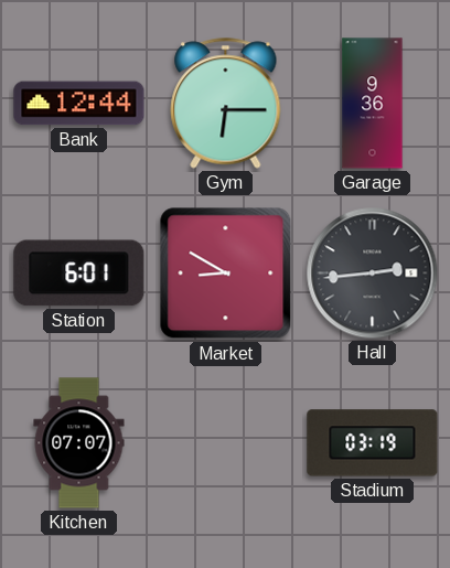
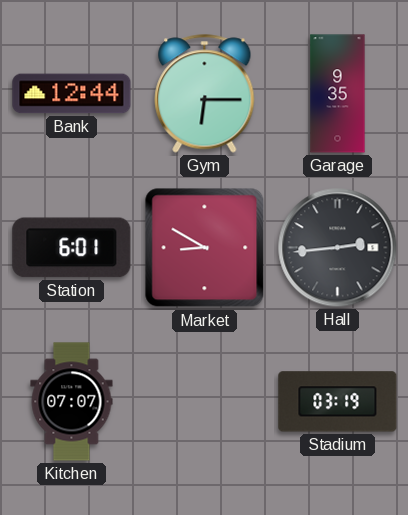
Garage: 9:36 -> 9:35
